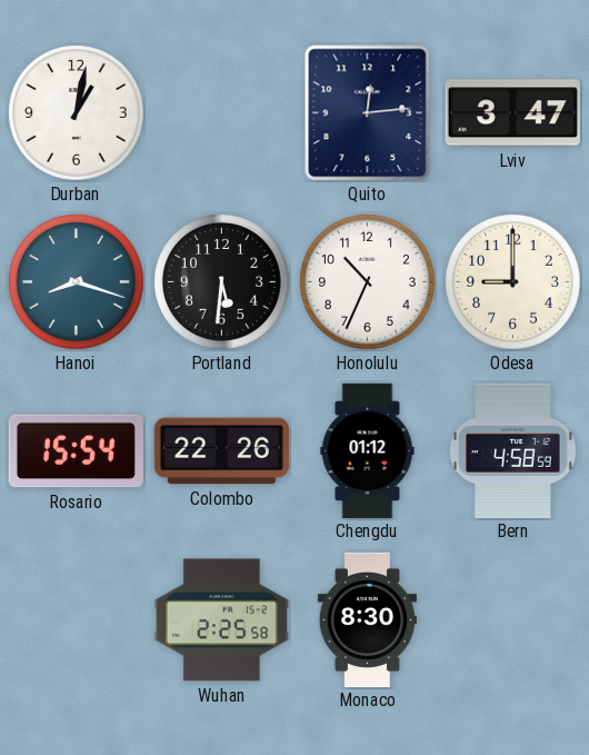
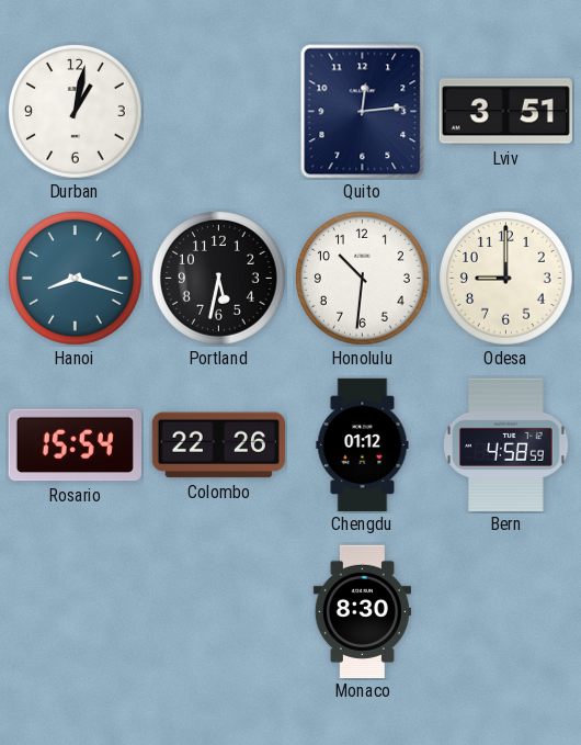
Lviv: 3:47 -> 3:51
Portland: 5:31 -> 5:32
Honolulu: 10:34 -> 10:31
Wuhan: 2:25 -> none
